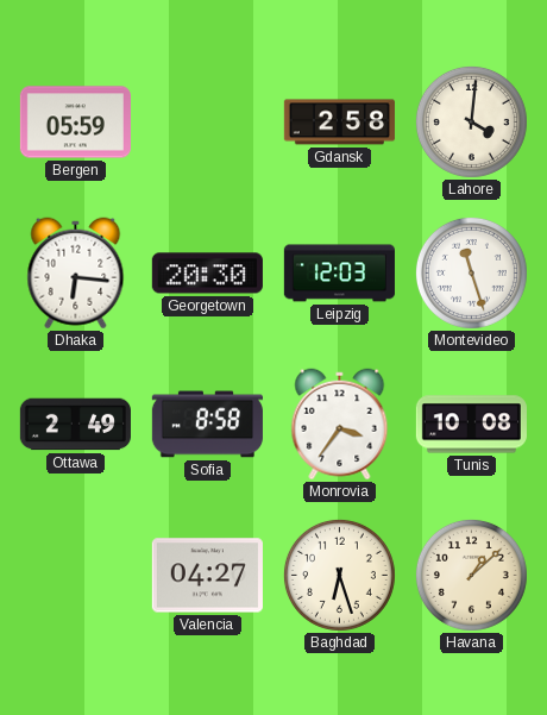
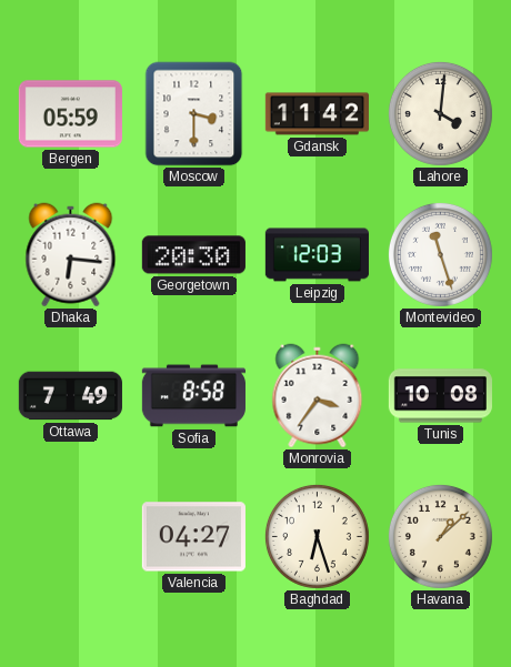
Moscow: none -> 3:30
Gdansk: 2:58 -> 11:42
Ottawa: 2:49 -> 7:49
